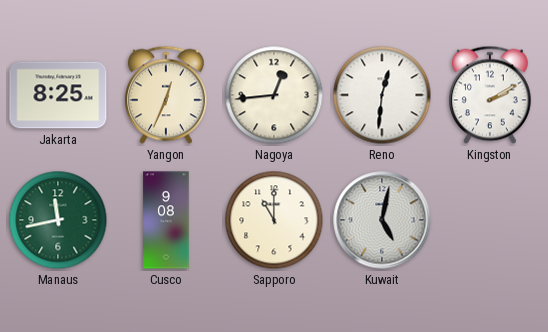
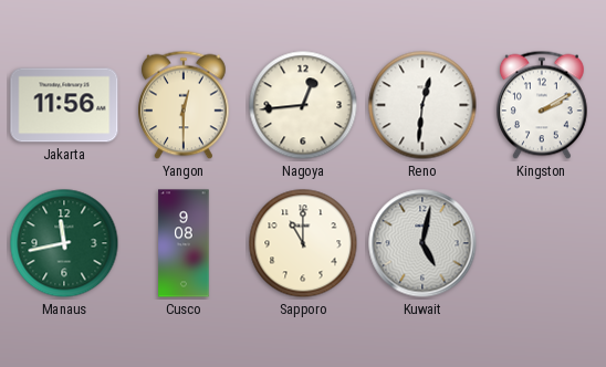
Jakarta: 8:25 -> 11:56
Yangon: 12:34 -> 12:30
